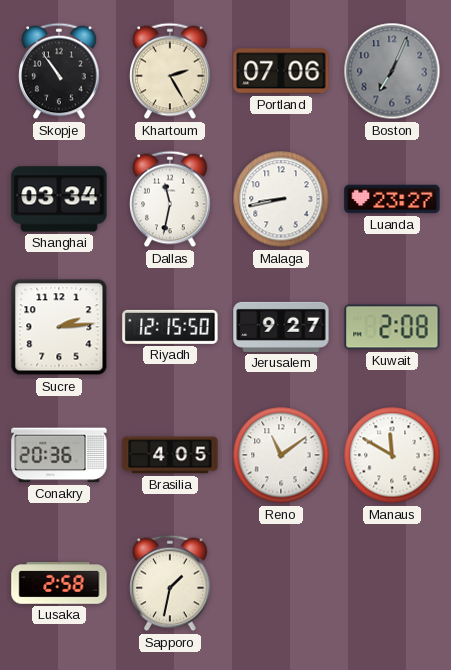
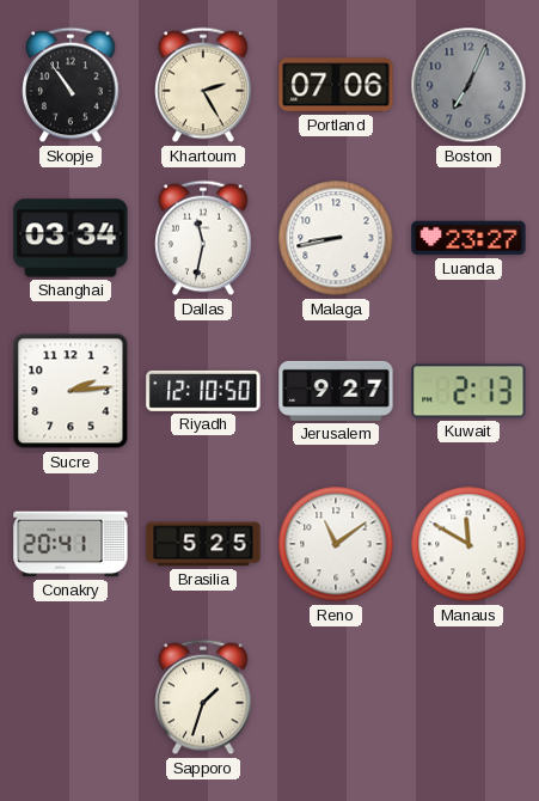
Riyadh: 12:15 -> 12:10
Kuwait: 2:08 -> 2:13
Conakry: 20:36 -> 20:41
Brasilia: 4:05 -> 5:25
Lusaka: 2:58 -> none
Sapporo: 1:32 -> 1:33
